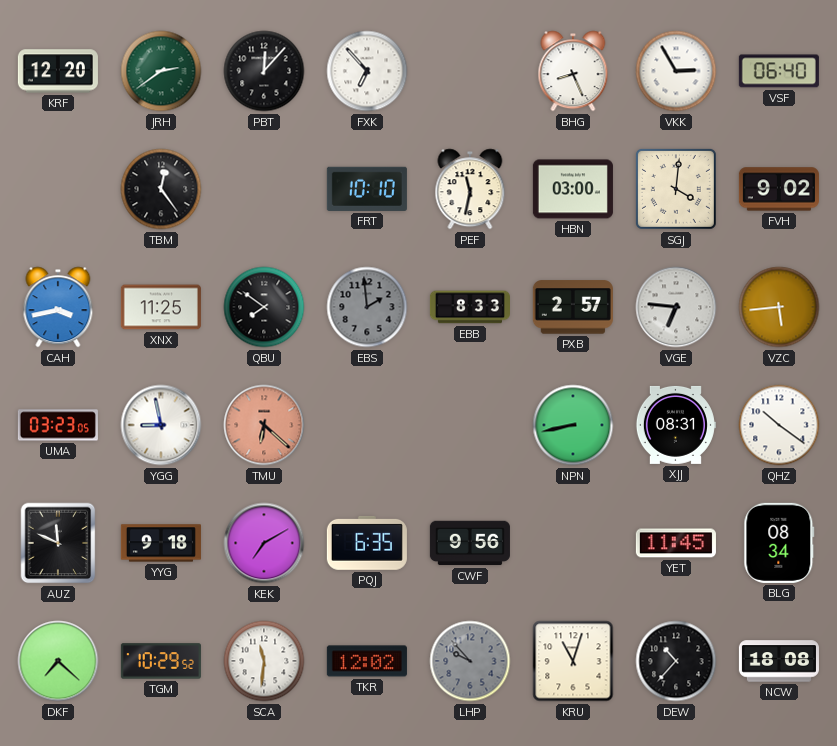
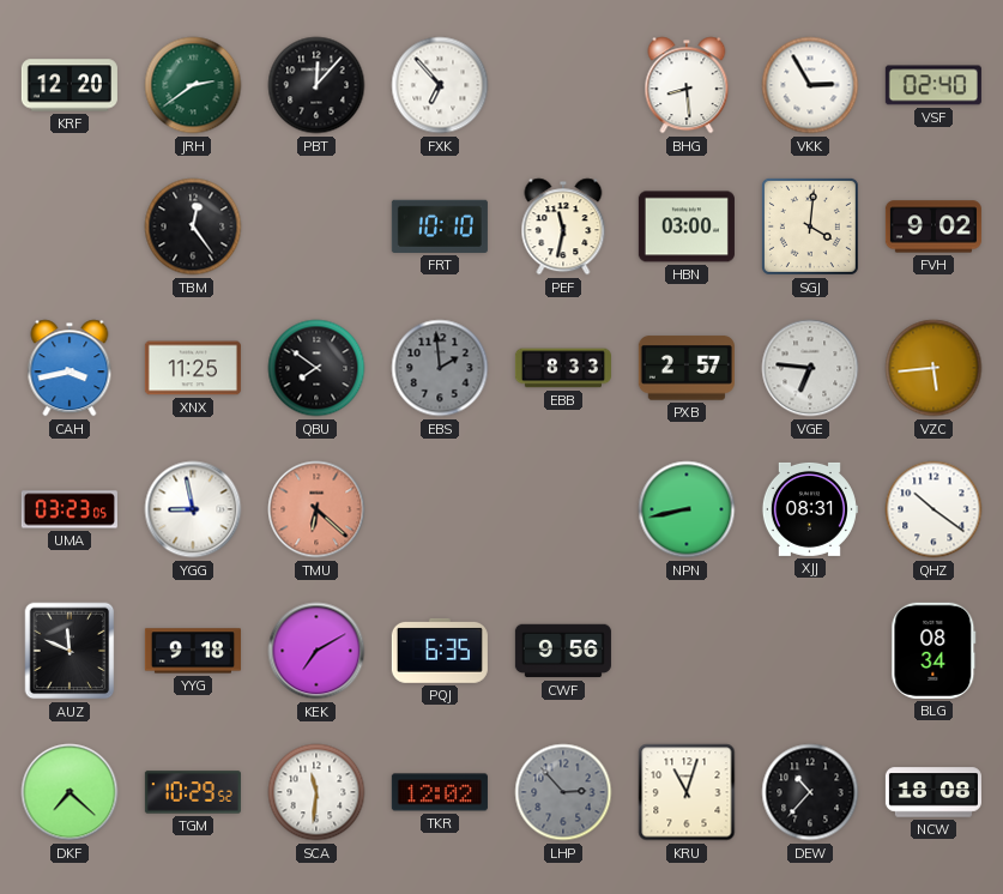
BHG: 8:26 -> 8:29
VSF: 06:40 -> 02:40
YET: 11:45 -> none
LHP: 9:53 -> 2:53
